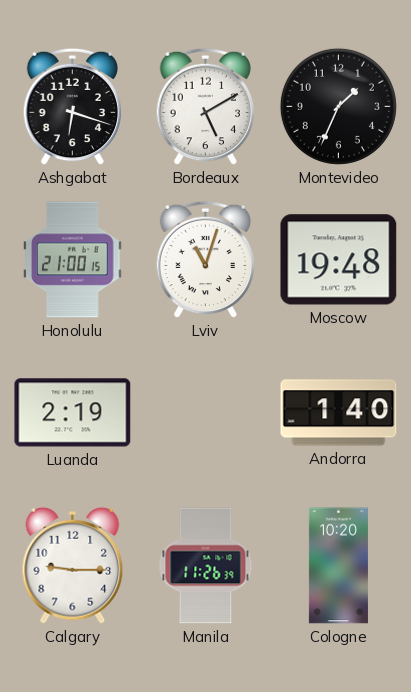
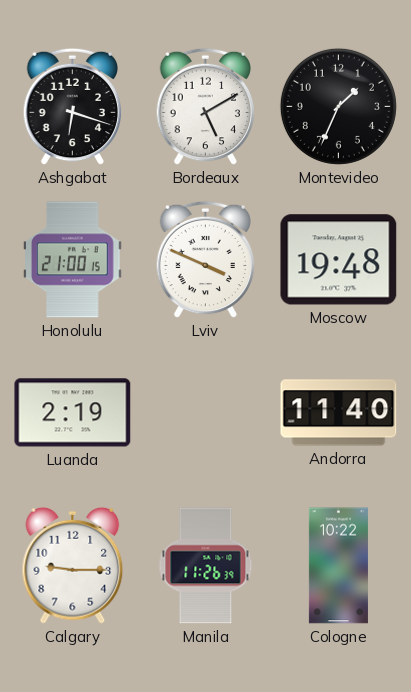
Lviv: 11:03 -> 3:49
Andorra: 1:40 -> 11:40
Cologne: 10:20 -> 10:22
